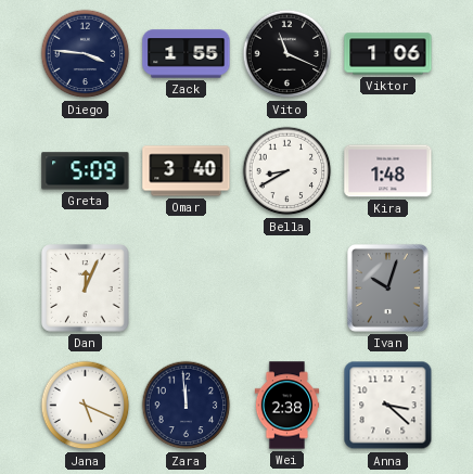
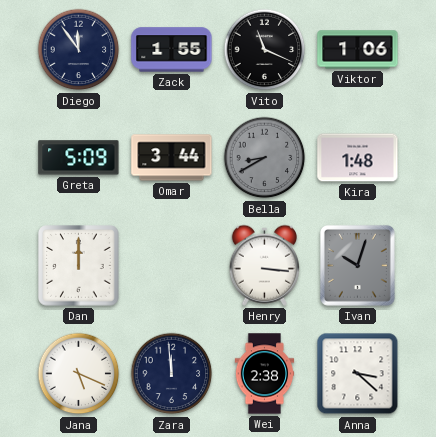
Diego: 3:46 -> 11:54
Omar: 3:40 -> 3:44
Bella dial: white -> grey
Dan: 12:04 -> 12:00
Henry: none -> 3:16
